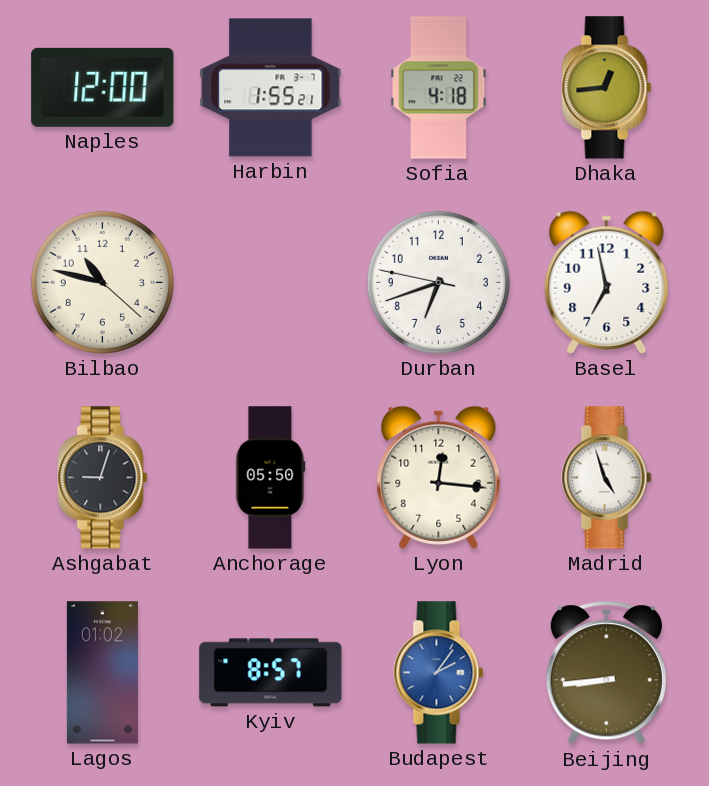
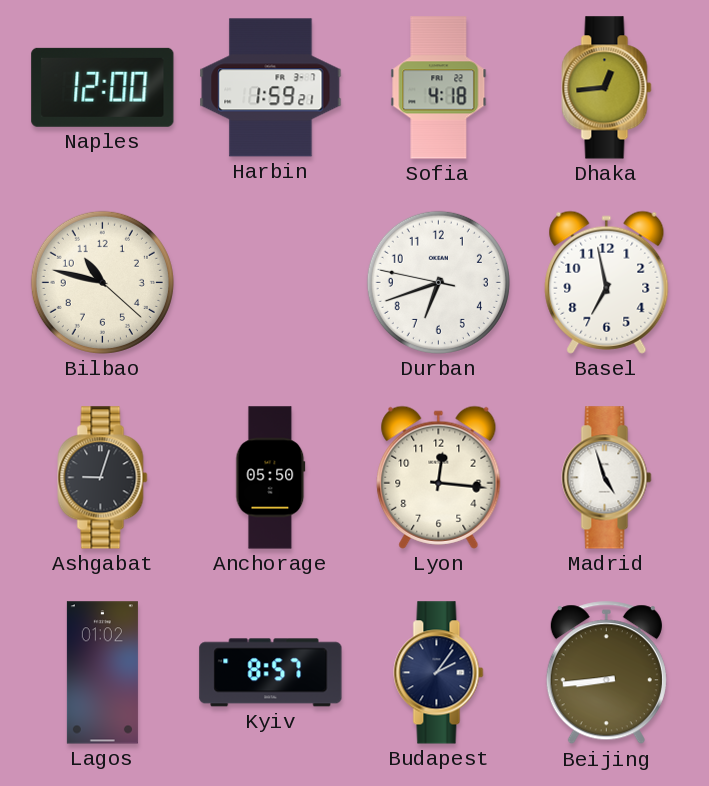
Harbin: 1:55 -> 1:59
Budapest dial: blue -> navy
